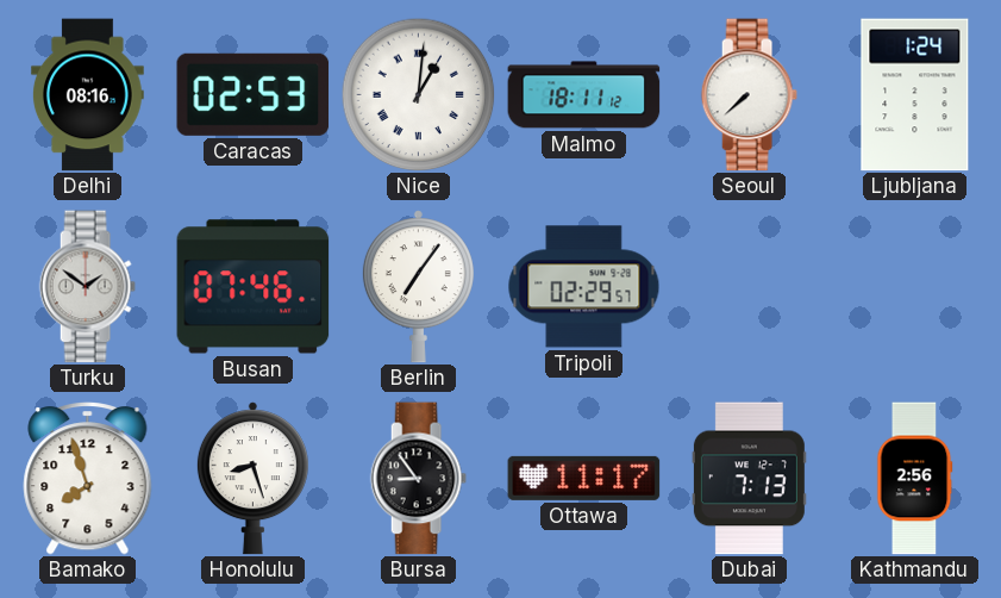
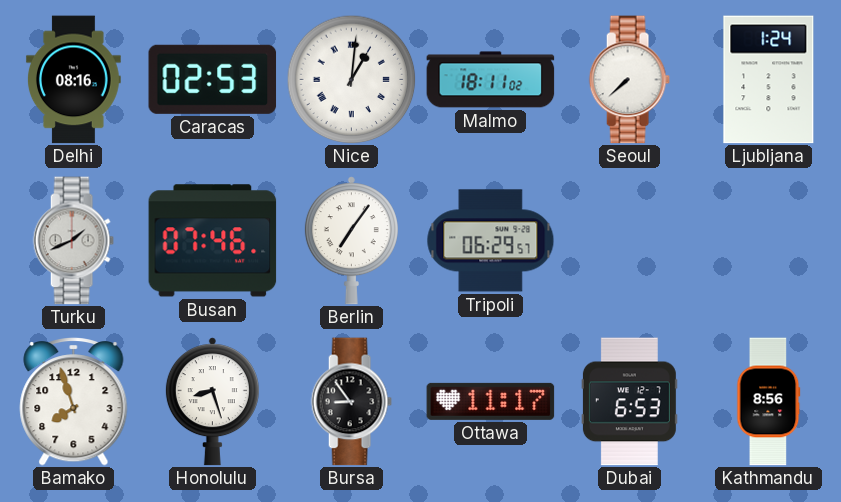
Malmo: 18:11:12 -> 18:11:02
Turku: 1:51 -> 1:41
Tripoli: 02:29 -> 06:29
Dubai: 7:13 -> 6:53
Kathmandu: 2:56 -> 8:56
